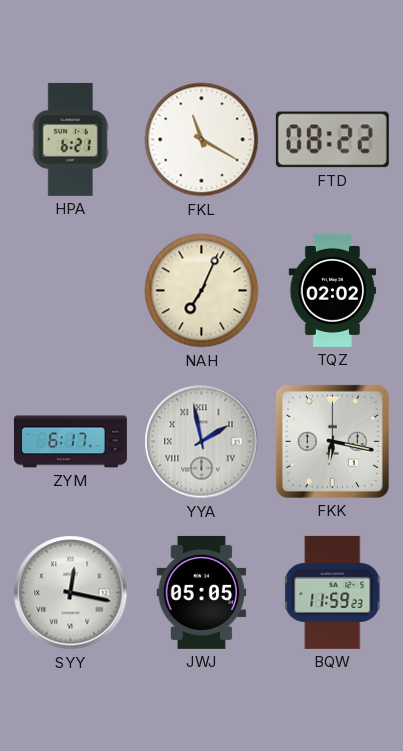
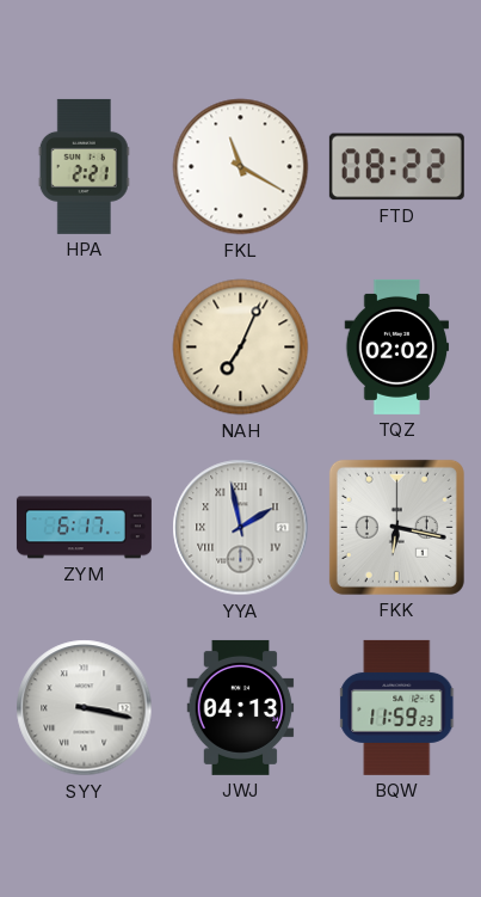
HPA: 6:21 -> 2:21
SYY: 12:17 -> 3:17
JWJ: 05:05 -> 04:13
